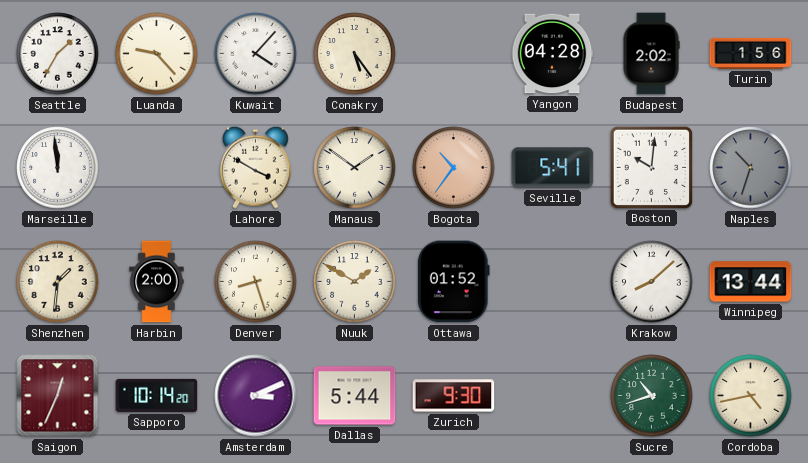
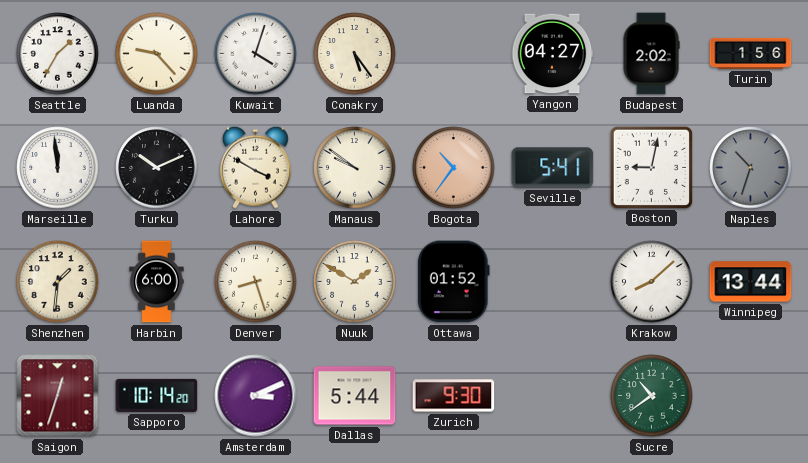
Kuwait: 4:07 -> 4:03
Yangon: 04:28 -> 04:27
Turku: none -> 10:11
Manaus: 1:51 -> 9:51
Boston: 10:01 -> 9:02
Harbin: 2:00 -> 6:00
Saigon: 12:34 -> 12:33
Sucre: 10:42 -> 10:39
Cordoba: 4:43 -> none
